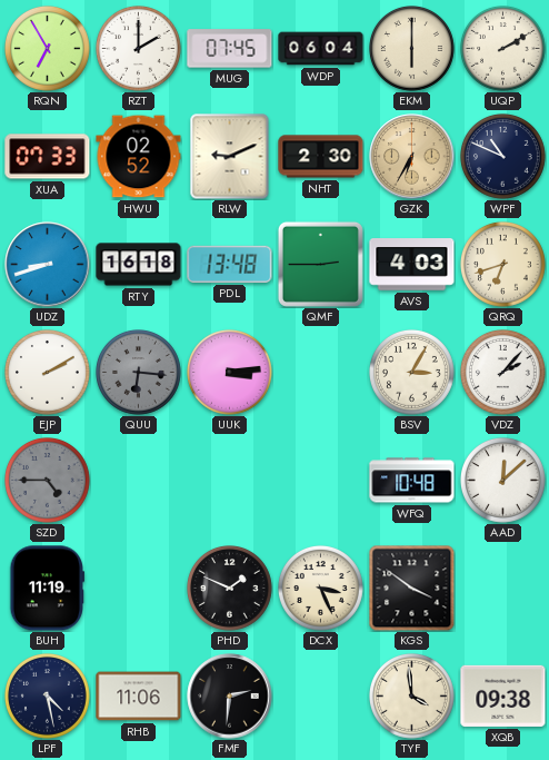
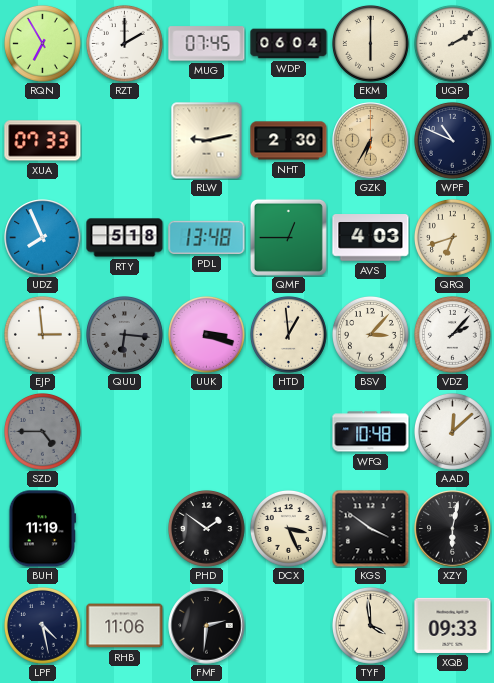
HWU: 02:52 -> none
RLW: 9:11 -> 9:13
UDZ: 8:42 -> 7:56
RTY: 16:18 -> 5:18
QMF: 2:45 -> 12:45
EJP: 2:10 -> 2:59
UUK: 3:14 -> 3:18
HTD: none -> 12:59
BSV: 3:05 -> 3:07
PHD: 1:49 -> 1:51
XZY: none -> 6:02
XQB: 09:38 -> 09:33
